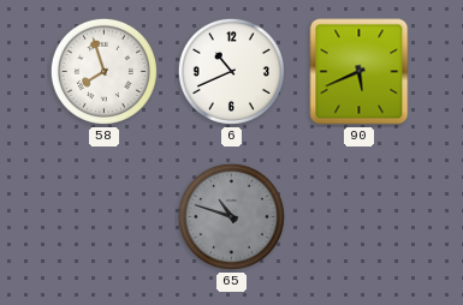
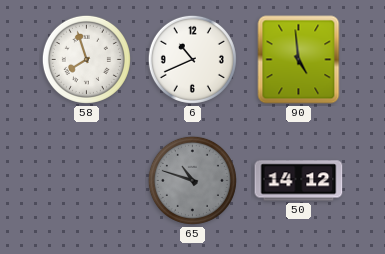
90: 5:41 -> 4:59
50: none -> 14:12
